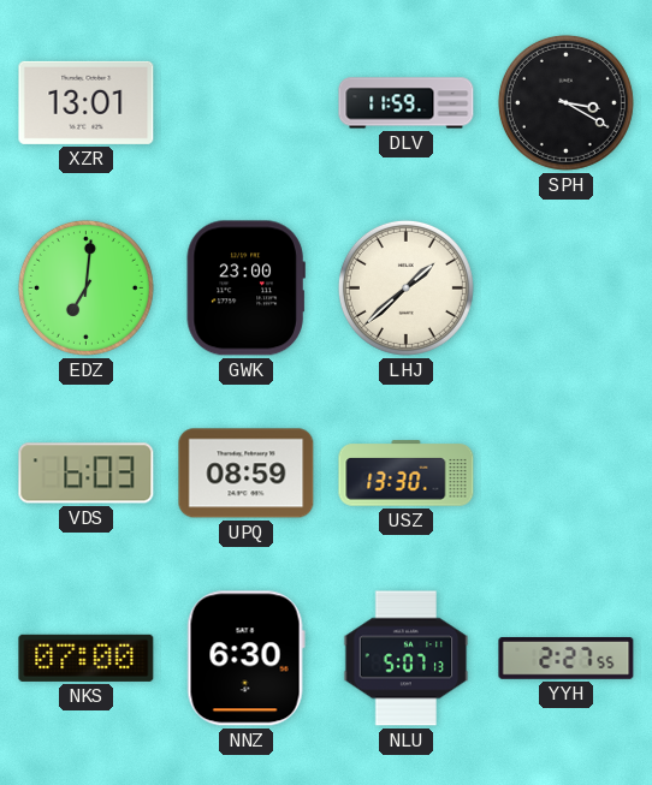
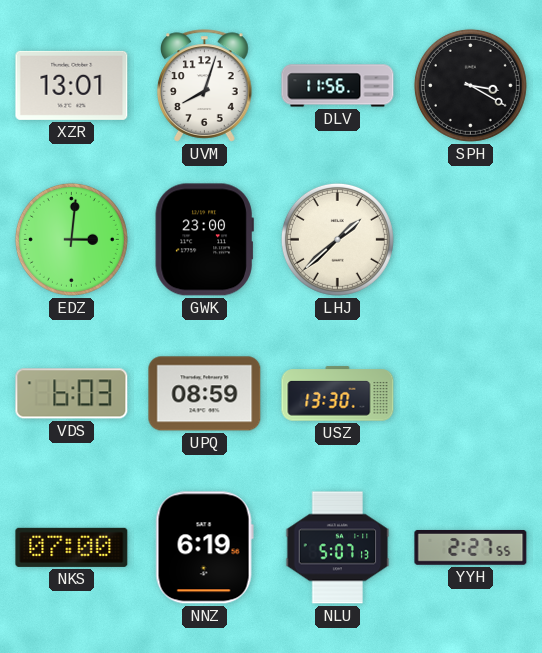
UVM: none -> 8:03
DLV: 11:59 -> 11:56
EDZ: 7:01 -> 3:01
NNZ: 6:30 -> 6:19
